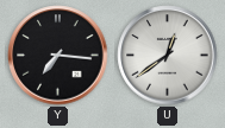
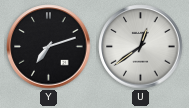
Y: 7:16 -> 7:12
